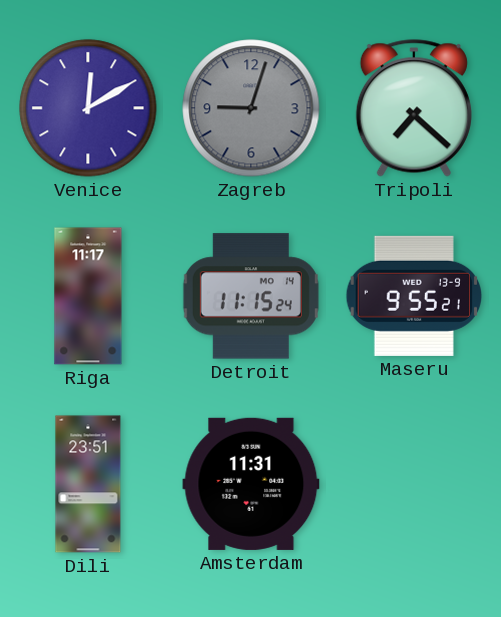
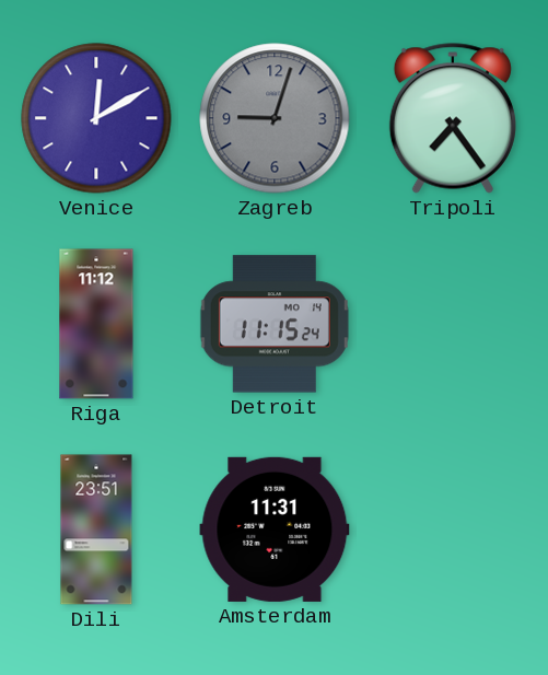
Tripoli: 7:22 -> 7:24
Riga: 11:17 -> 11:12
Maseru: 9:55 -> none
